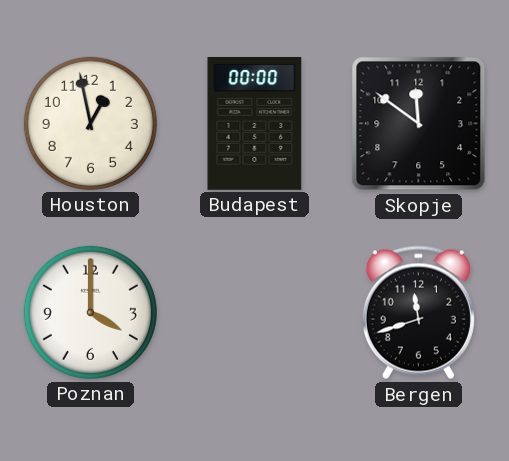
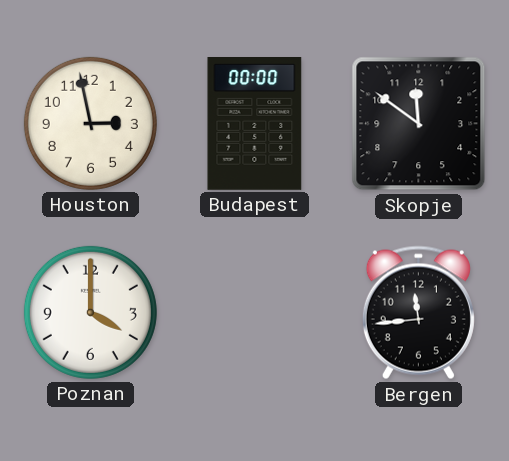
Houston: 12:58 -> 2:58
Bergen: 11:42 -> 11:44
